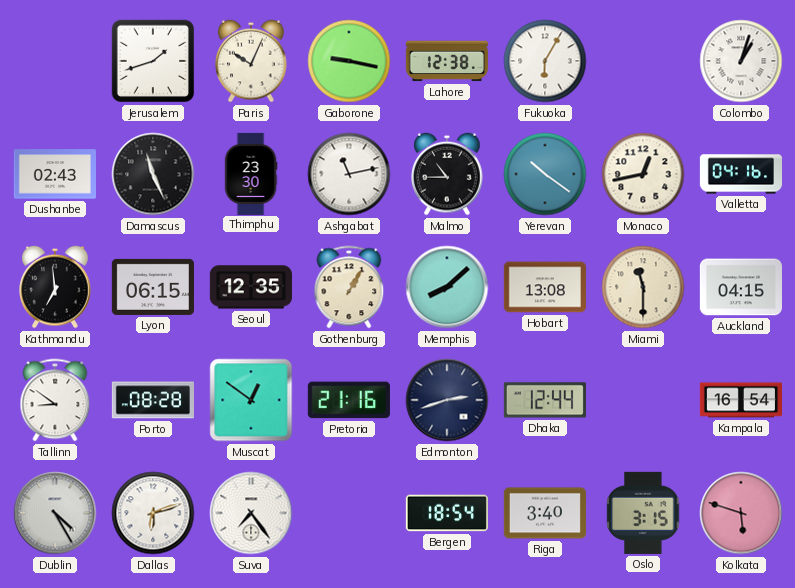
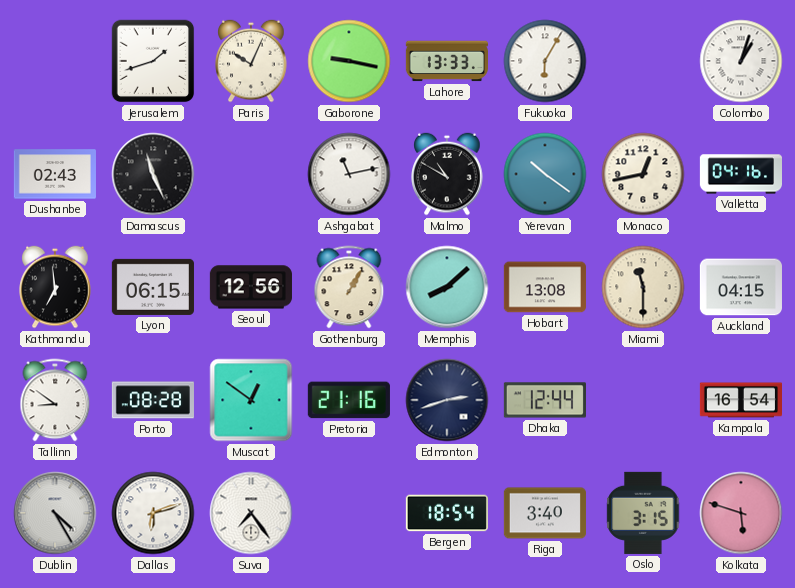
Lahore: 12:38 -> 13:33
Thimphu: 23:30 -> none
Malmo: 10:45 -> 10:50
Seoul: 12:35 -> 12:56
